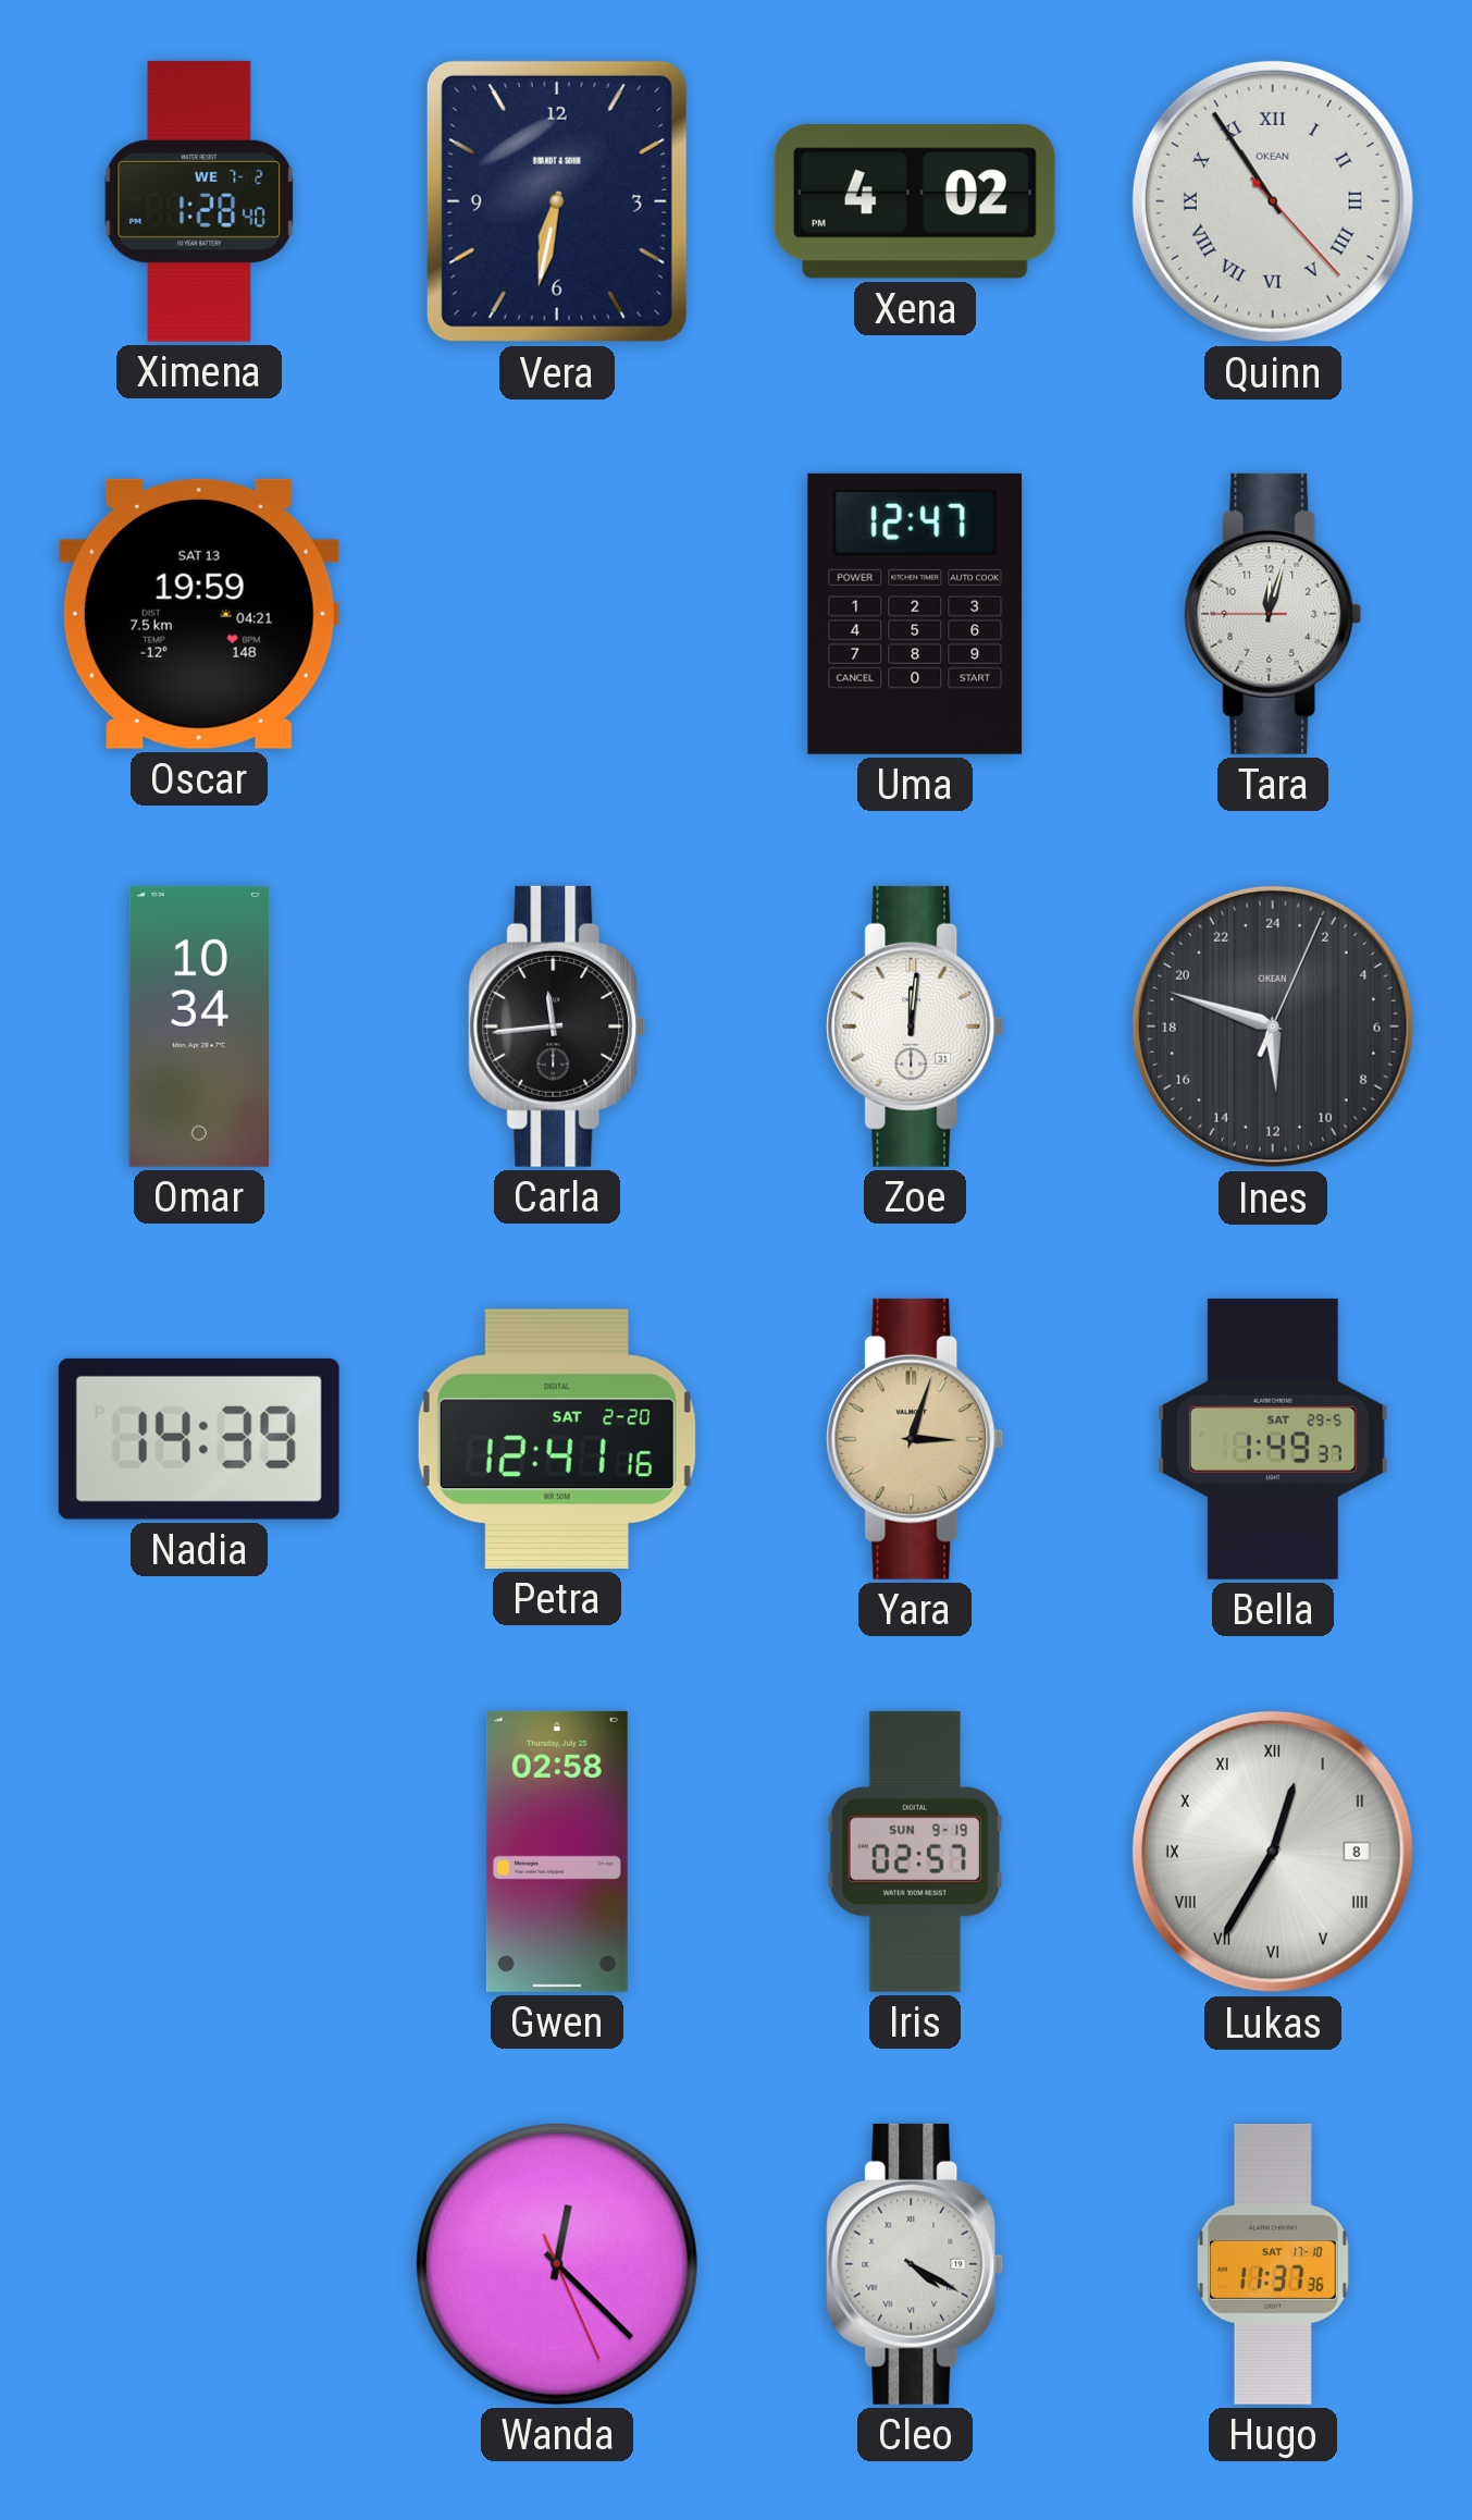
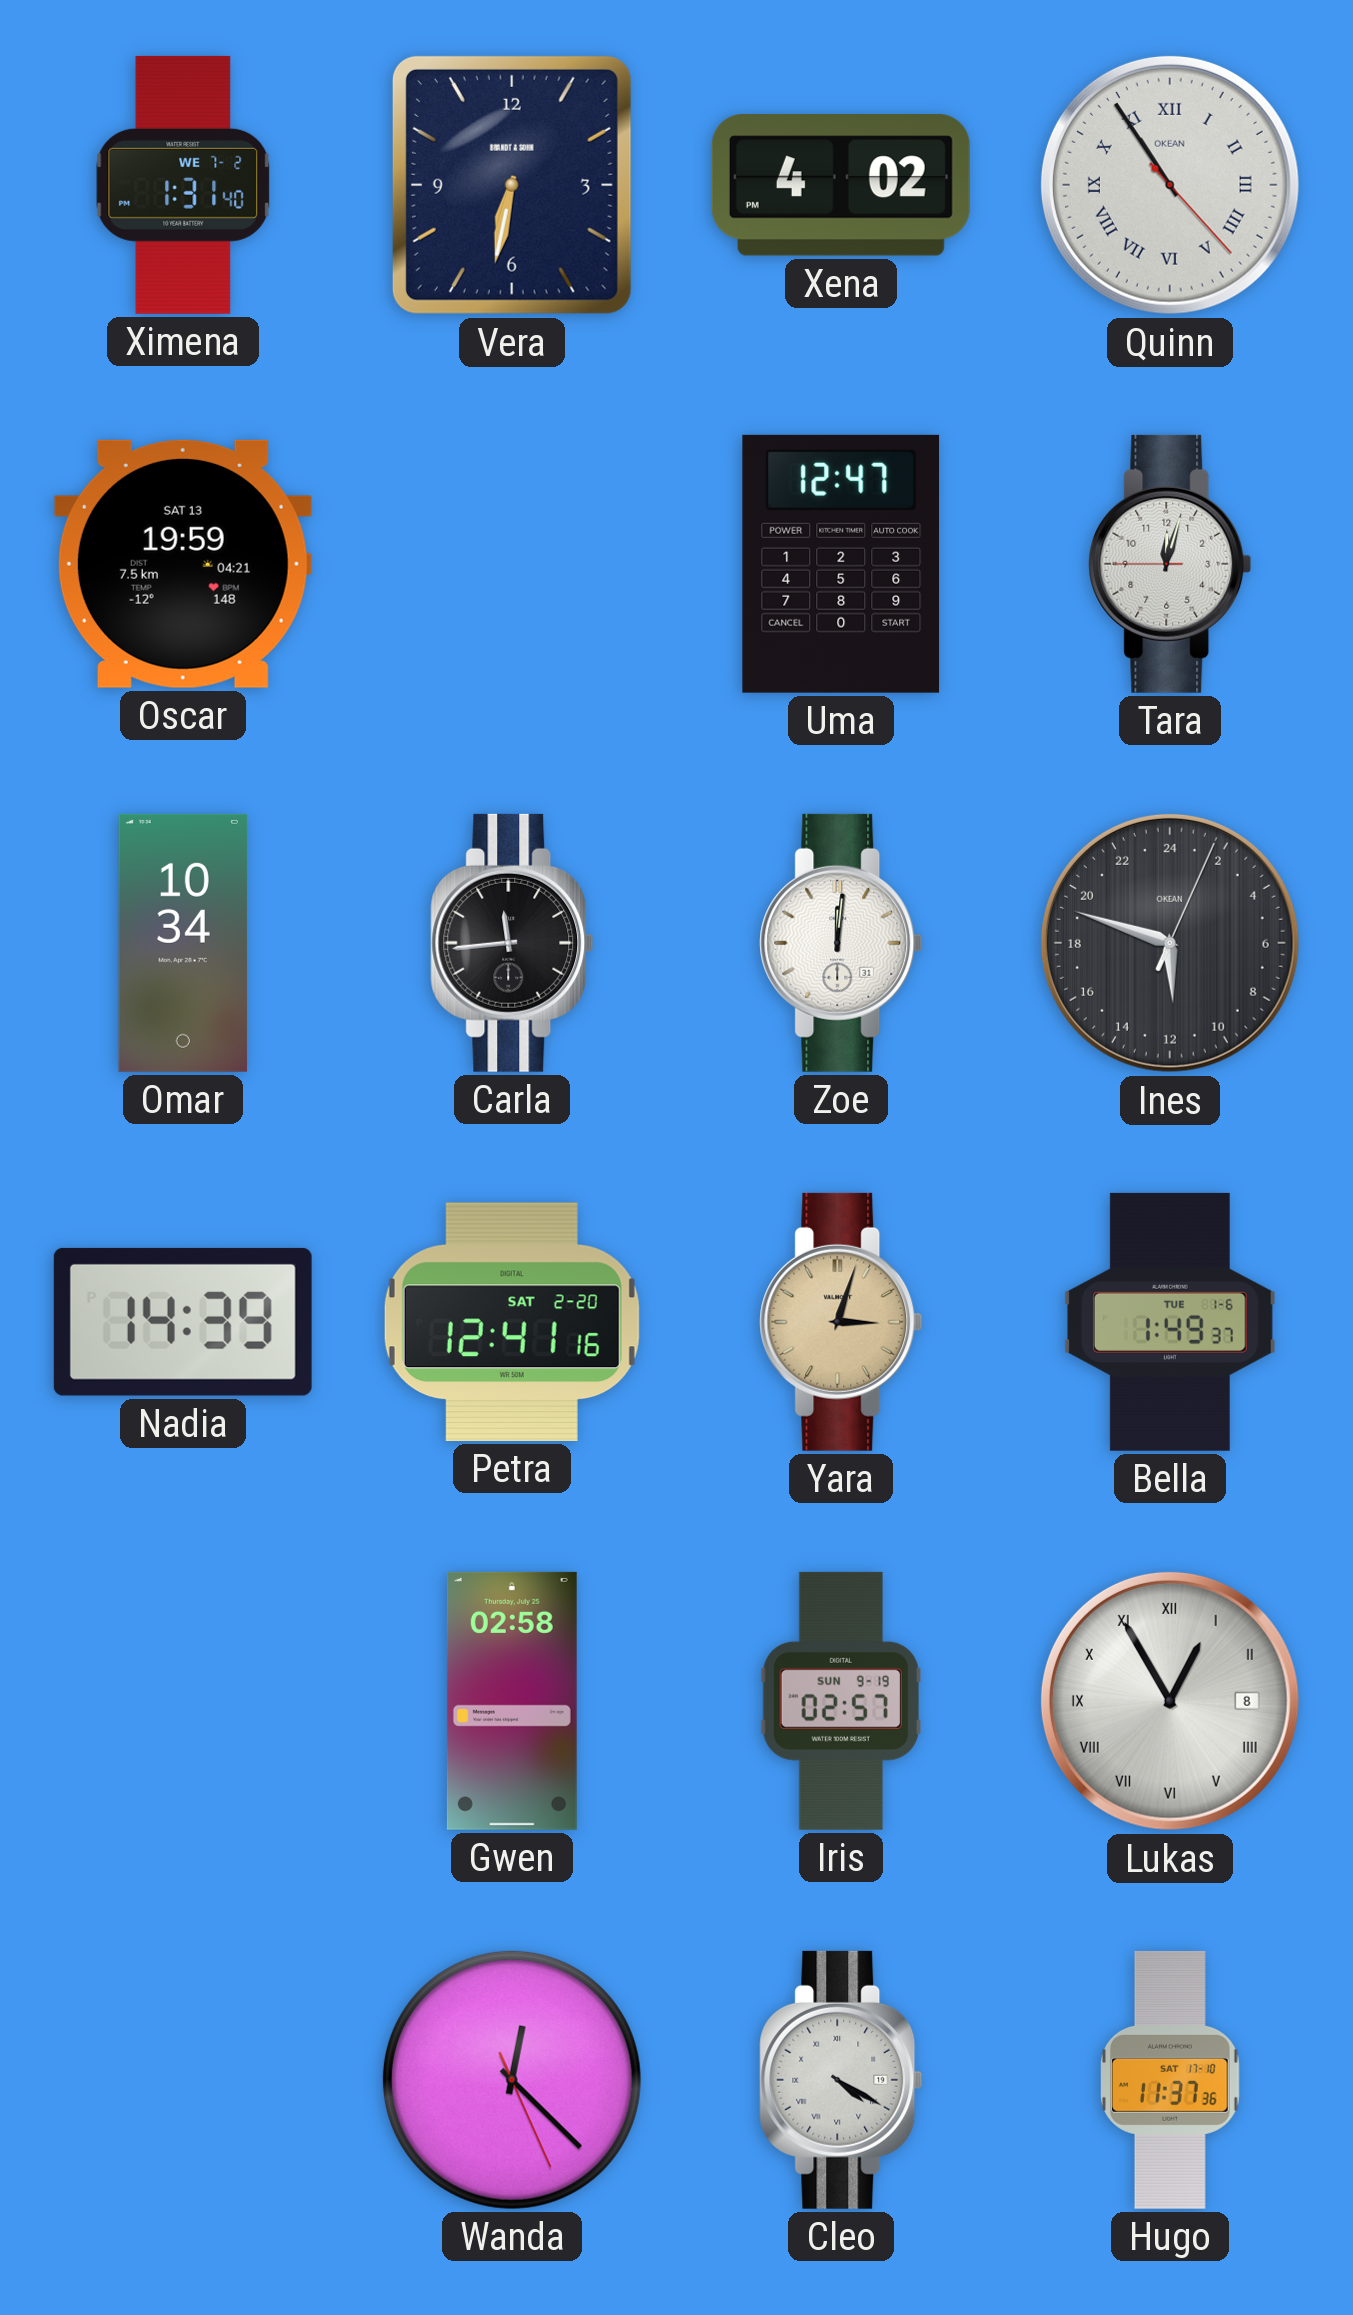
Ximena: 1:28 -> 1:31
Bella date: SAT 29-5 -> TUE 1-6
Lukas: 12:35 -> 12:55
